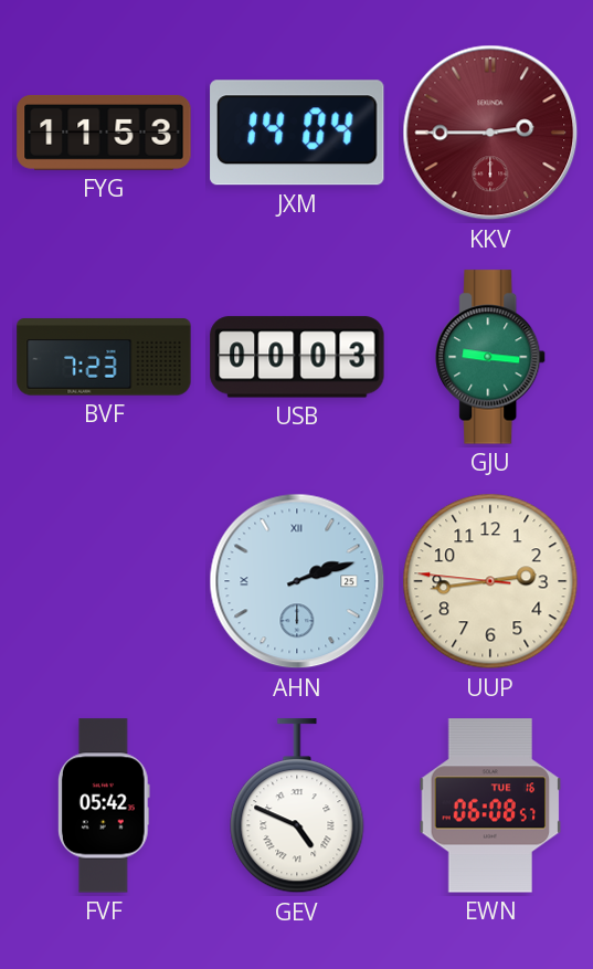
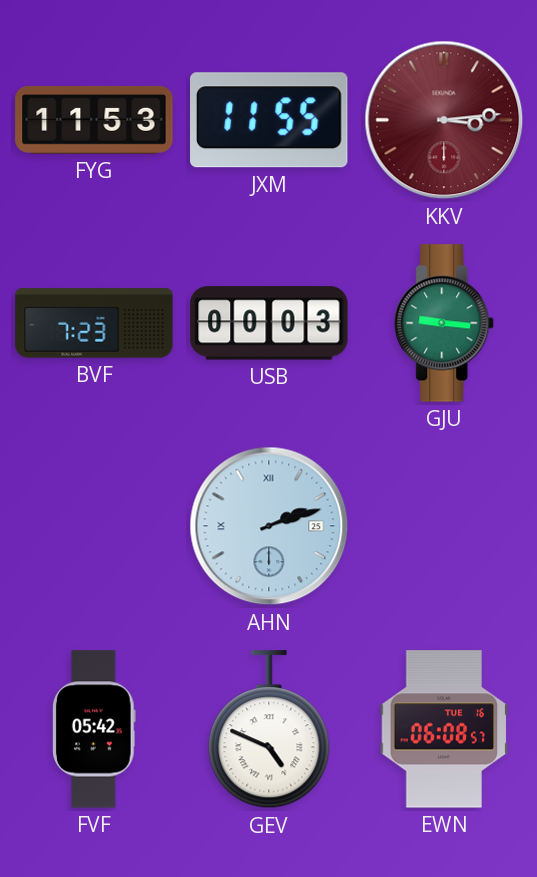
JXM: 14:04 -> 11:55
KKV: 2:45 -> 3:14
UUP: 2:43 -> none
